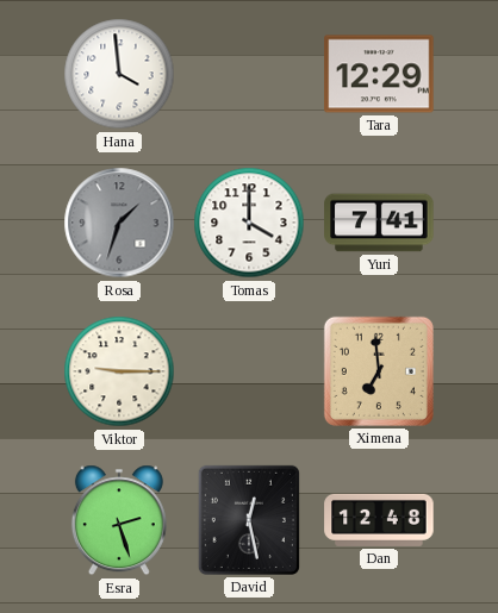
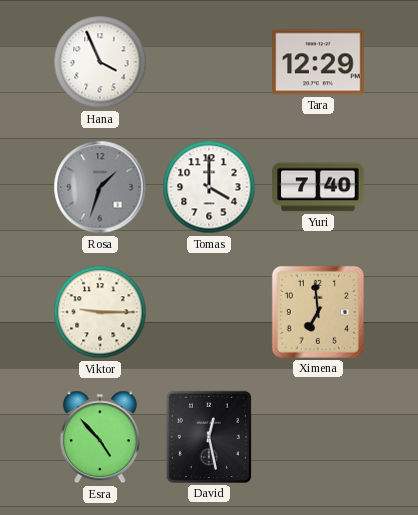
Hana: 3:59 -> 3:56
Yuri: 7:41 -> 7:40
Esra: 2:27 -> 4:53
Dan: 12:48 -> none
